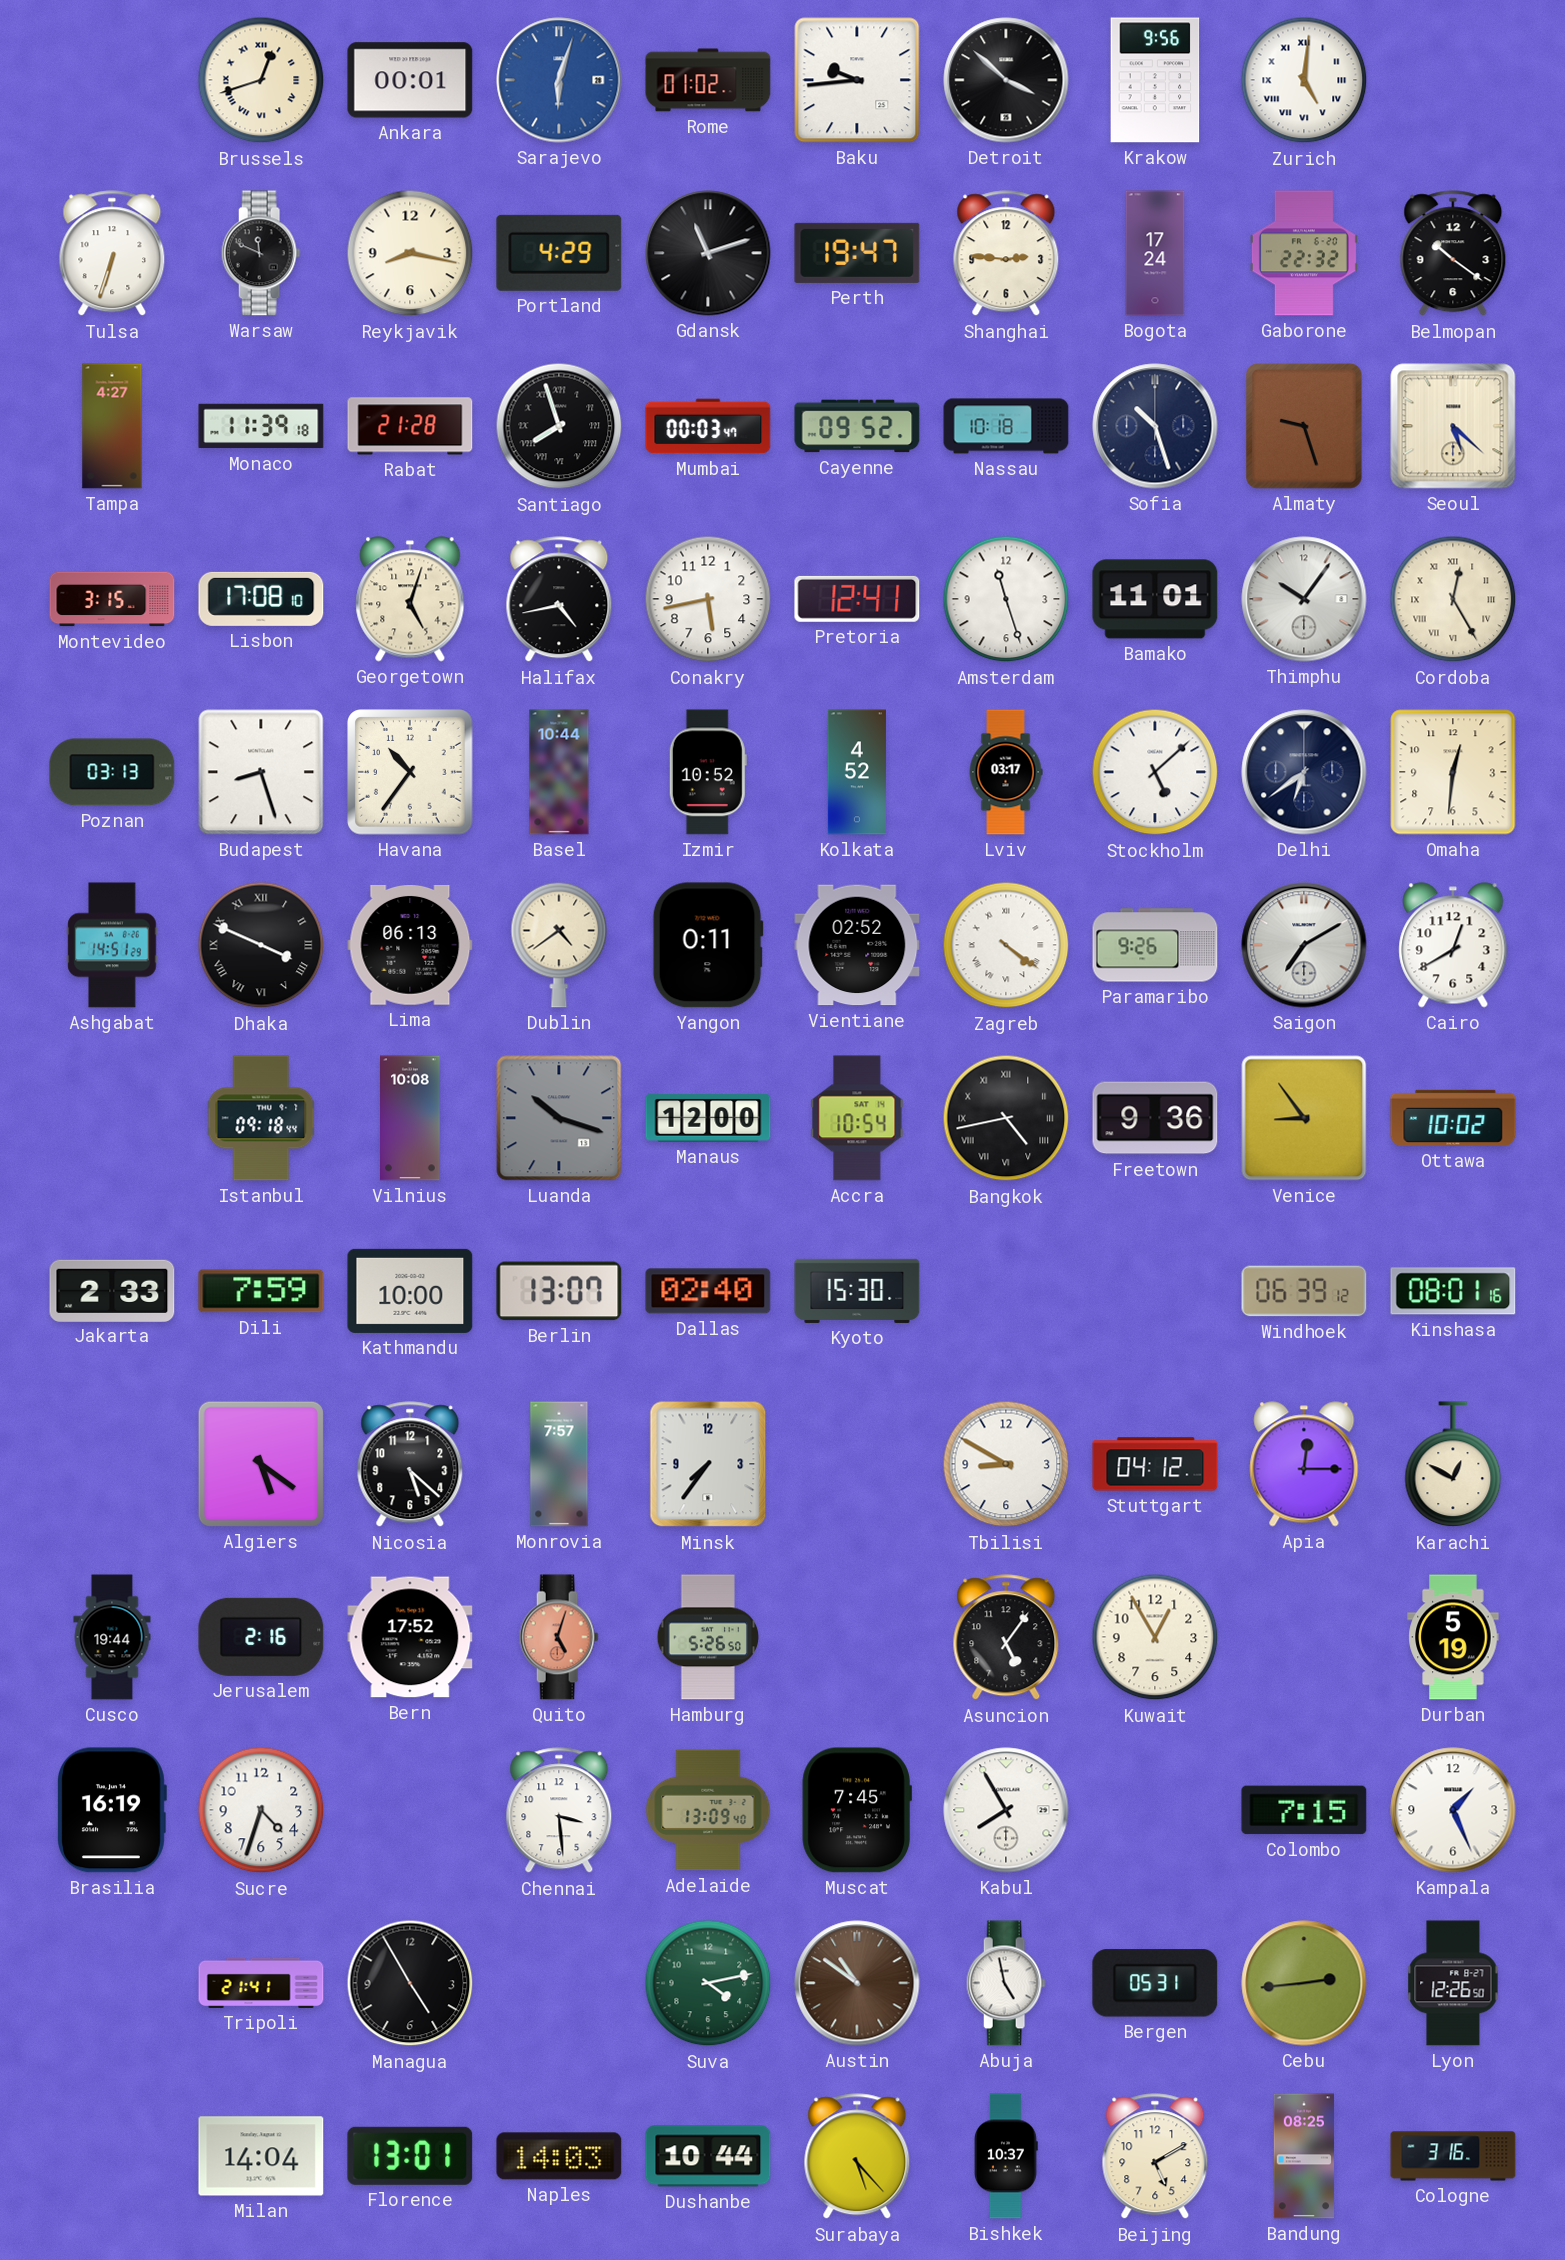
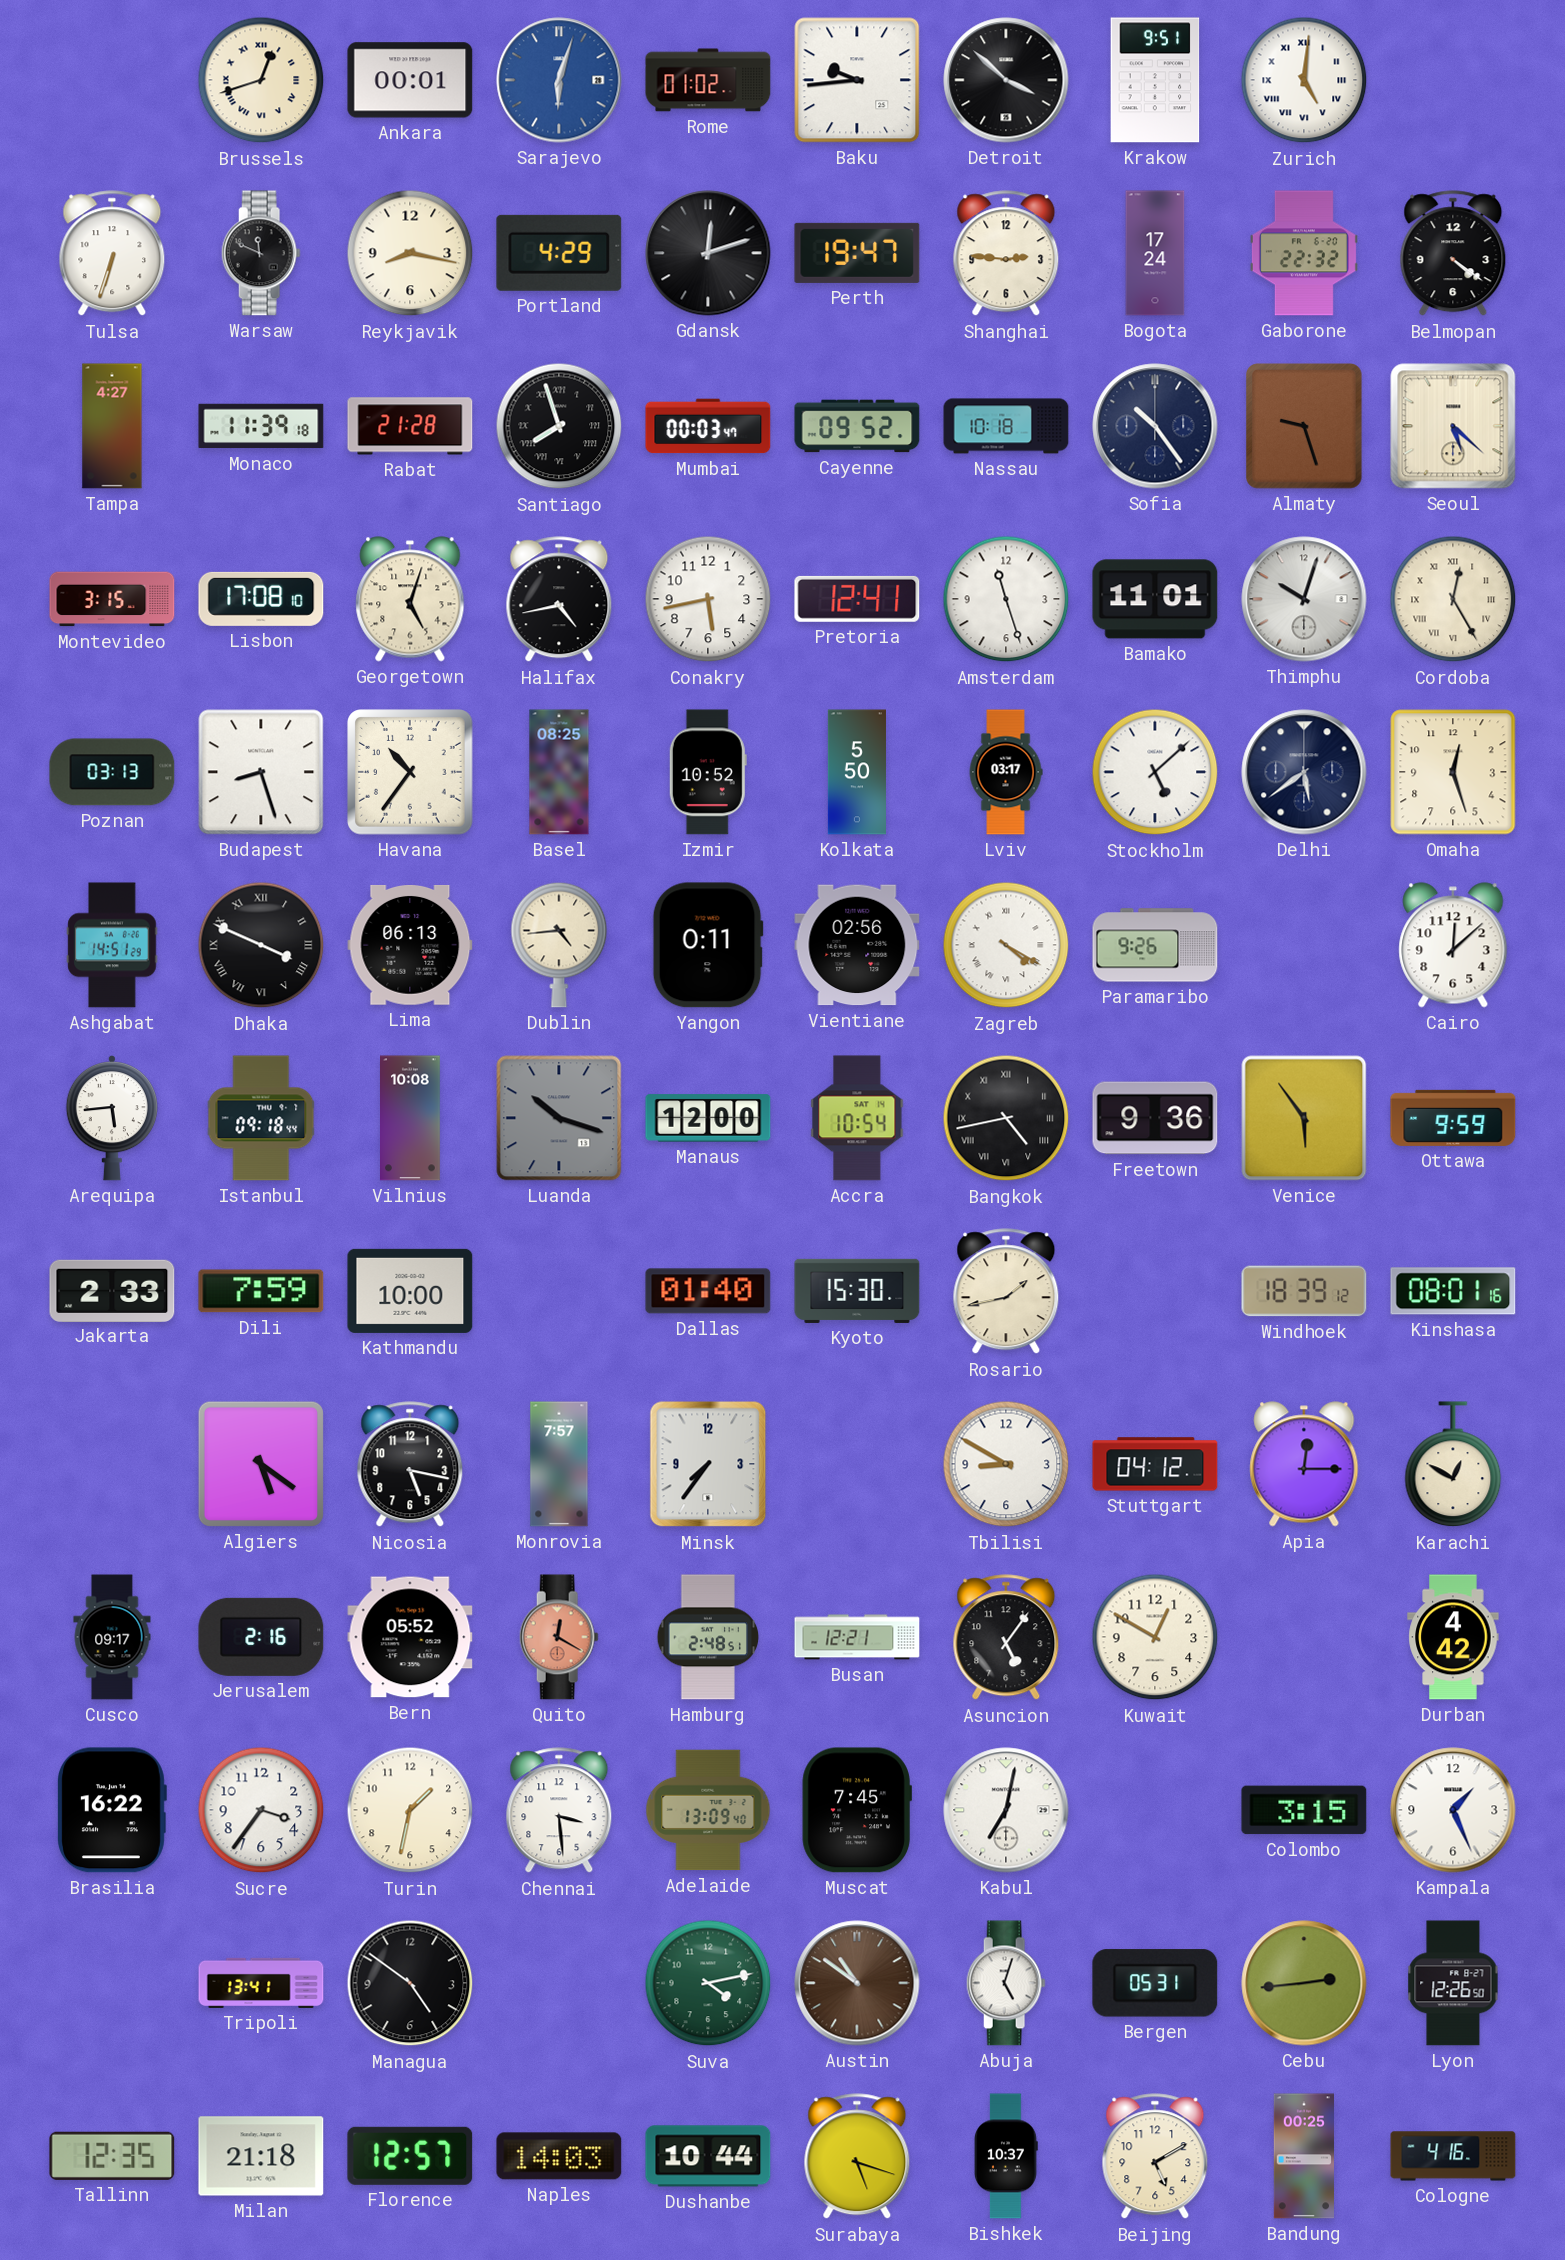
Krakow: 9:56 -> 9:51
Gdansk: 11:12 -> 12:12
Belmopan: 10:21 -> 4:21
Sofia: 10:27 -> 10:24
Thimphu: 10:06 -> 10:03
Basel: 10:44 -> 08:25
Kolkata: 4:52 -> 5:50
Delhi: 6:39 -> 5:39
Omaha: 12:31 -> 12:27
Dublin: 4:39 -> 4:44
Vientiane: 02:52 -> 02:56
Zagreb: 4:21 -> 4:20
Saigon: 7:10 -> none
Cairo: 12:40 -> 12:08
Arequipa: none -> 5:44
Venice: 8:54 -> 5:54
Ottawa: 10:02 -> 9:59
Berlin: 13:07 -> none
Dallas: 02:40 -> 01:40
Rosario: none -> 1:43
Windhoek: 06:39 -> 18:39
Nicosia: 5:22 -> 5:17
Cusco: 19:44 -> 09:17
Bern: 17:52 -> 05:52
Quito: 5:03 -> 12:20
Hamburg: 5:26 -> 2:48
Busan: none -> 12:21
Kuwait: 12:55 -> 12:50
Durban: 5:19 -> 4:42
Brasilia: 16:19 -> 16:22
Sucre: 4:33 -> 3:36
Turin: none -> 1:32
Kabul: 7:55 -> 7:02
Colombo: 7:15 -> 3:15
Tripoli: 21:41 -> 13:41
Managua: 4:55 -> 4:51
Abuja: 4:58 -> 5:03
Tallinn: none -> 12:35
Milan: 14:04 -> 21:18
Florence: 13:01 -> 12:57
Surabaya: 5:23 -> 5:18
Bandung: 08:25 -> 00:25
Cologne: 3:16 -> 4:16
